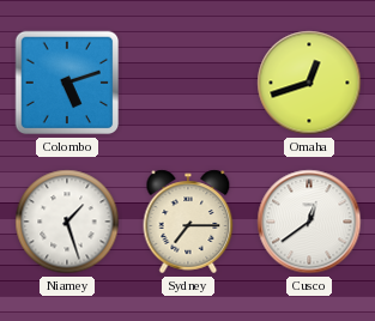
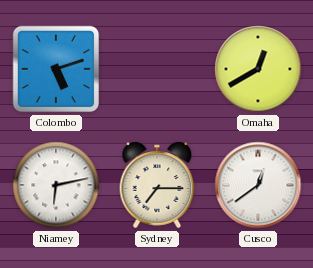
Omaha: 12:42 -> 12:40
Niamey: 1:27 -> 6:13
